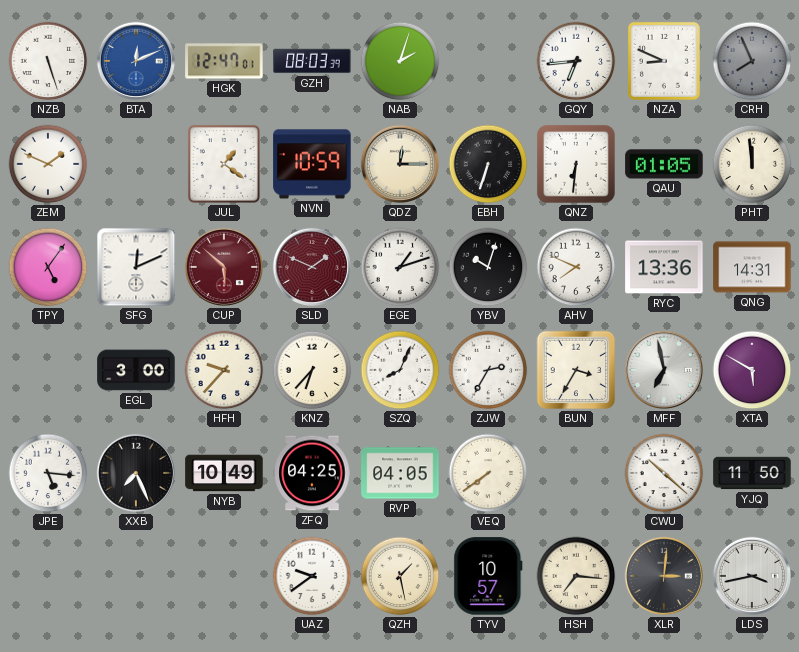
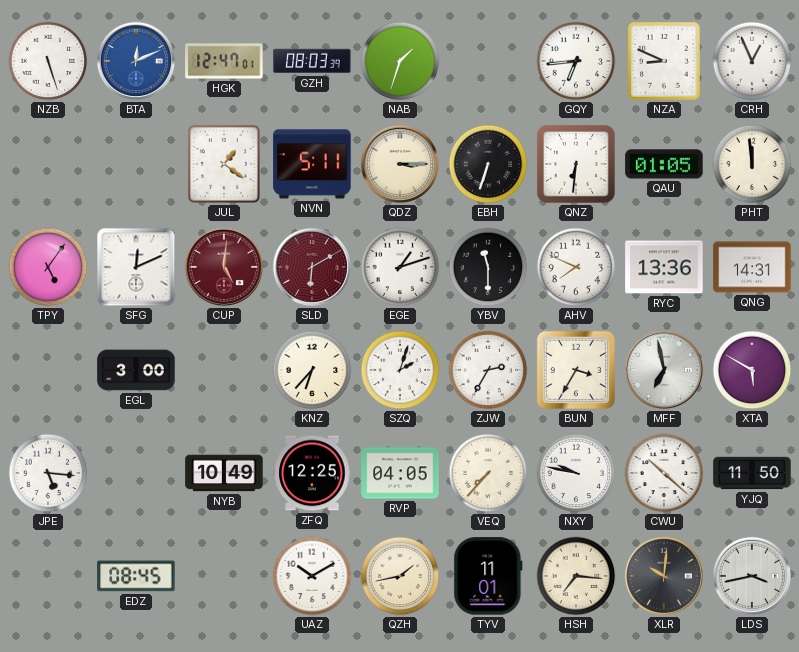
NAB: 2:03 -> 1:33
CRH: 7:56 -> 12:56
CRH dial: grey -> white
ZEM: 1:49 -> none
NVN: 10:59 -> 5:11
QDZ: 12:15 -> 3:15
CUP: 5:52 -> 5:01
SLD: 1:49 -> 6:10
YBV: 10:03 -> 11:30
HFH: 9:37 -> none
SZQ: 8:04 -> 2:03
XXB: 7:26 -> none
ZFQ: 04:25 -> 12:25
VEQ: 7:39 -> 7:37
NXY: none -> 9:47
EDZ: none -> 08:45
UAZ: 9:39 -> 10:10
QZH: 1:28 -> 1:43
TYV: 10:57 -> 11:01
XLR: 3:01 -> 10:01
